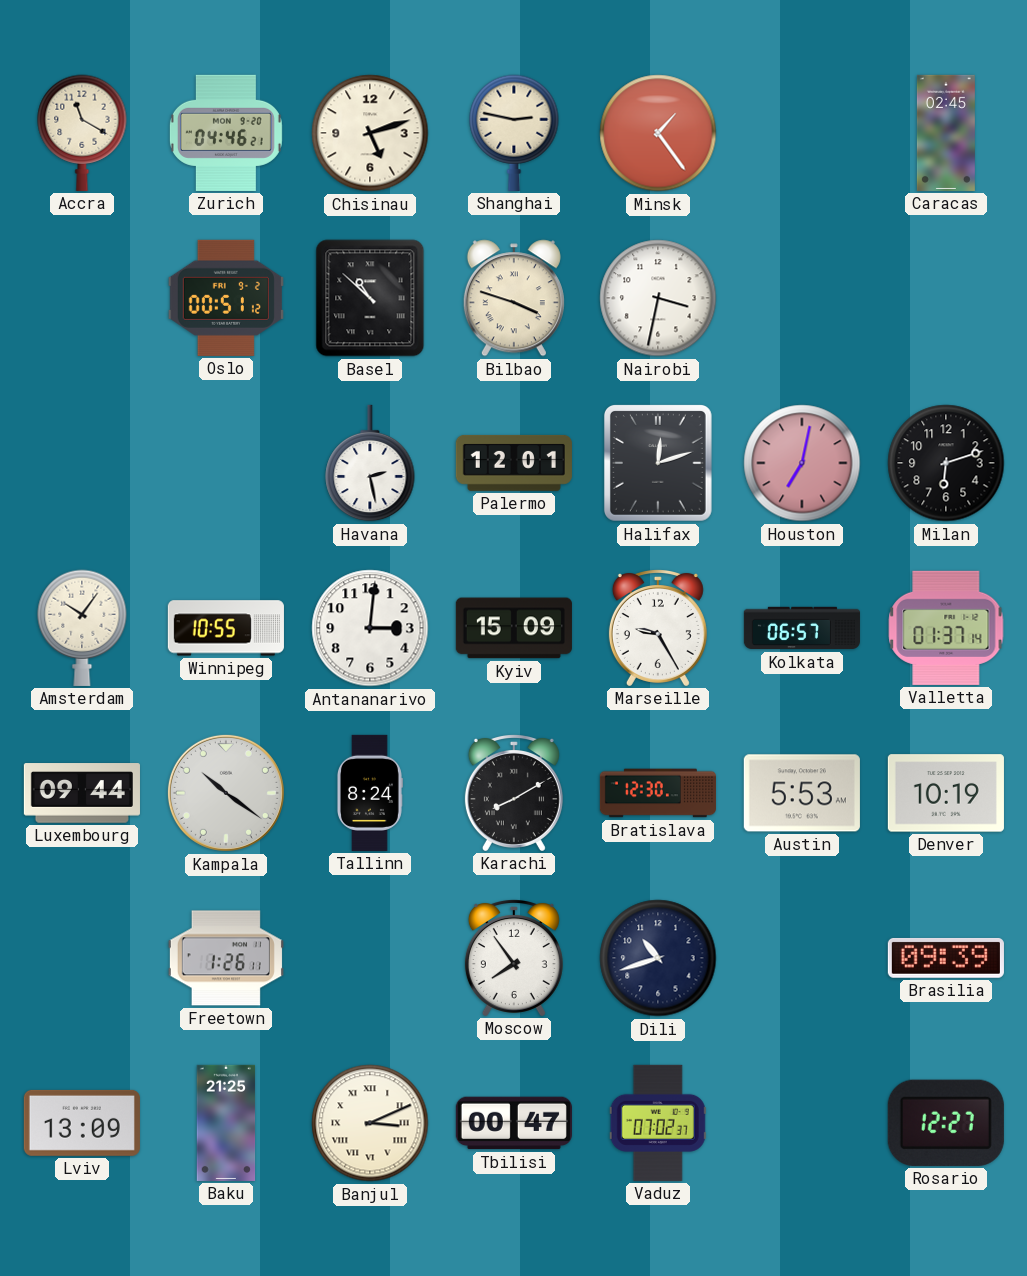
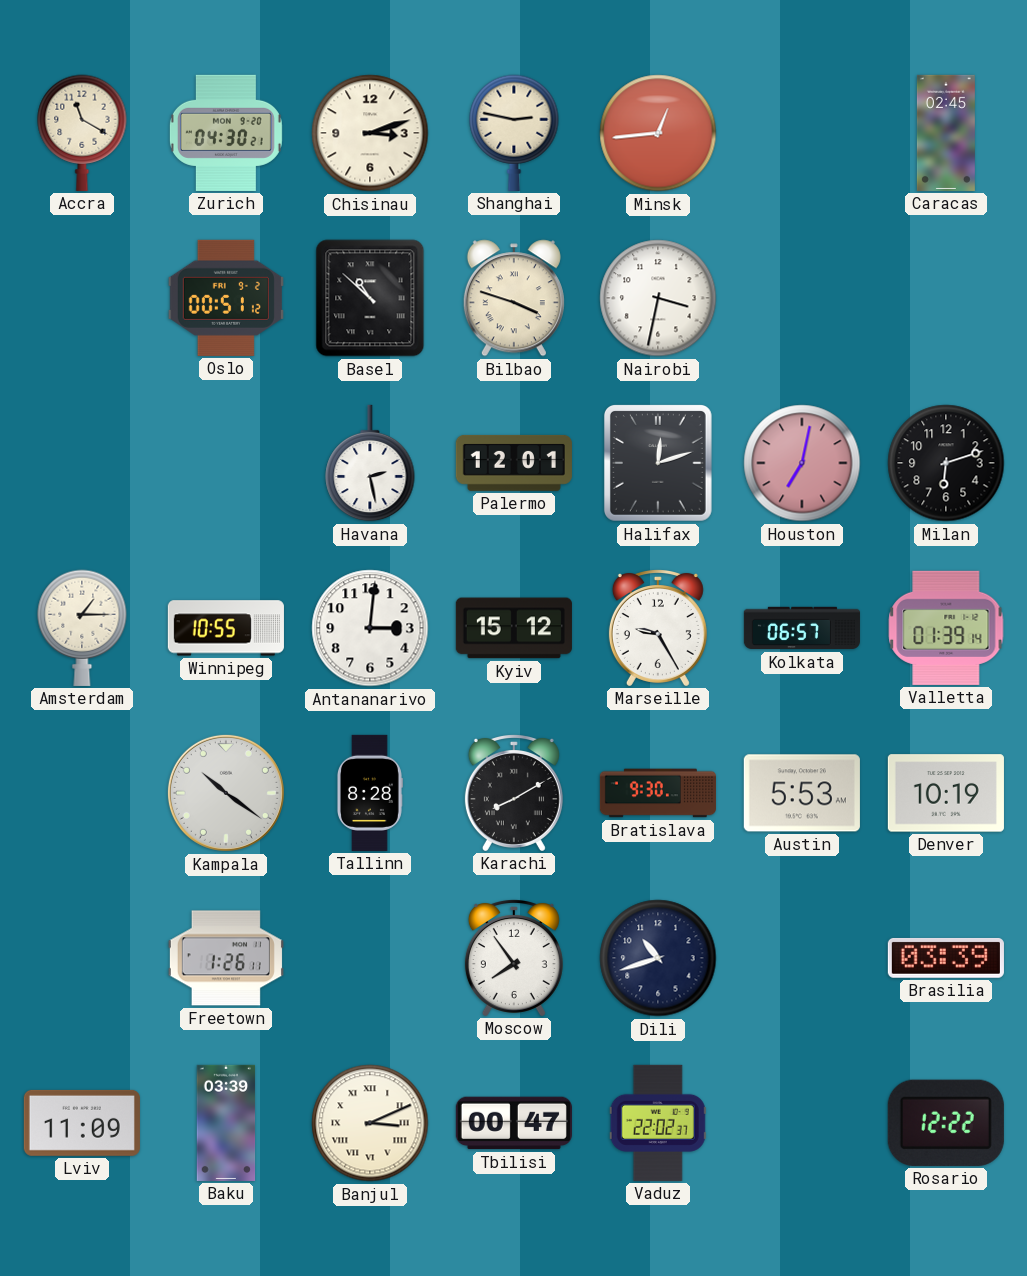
Zurich: 04:46 -> 04:30
Chisinau: 5:12 -> 3:12
Minsk: 1:24 -> 12:44
Amsterdam: 10:06 -> 1:15
Kyiv: 15:09 -> 15:12
Valletta: 01:37 -> 01:39
Luxembourg: 09:44 -> none
Tallinn: 8:24 -> 8:28
Bratislava: 12:30 -> 9:30
Brasilia: 09:39 -> 03:39
Lviv: 13:09 -> 11:09
Baku: 21:25 -> 03:39
Vaduz: 07:02 -> 22:02
Rosario: 12:27 -> 12:22
